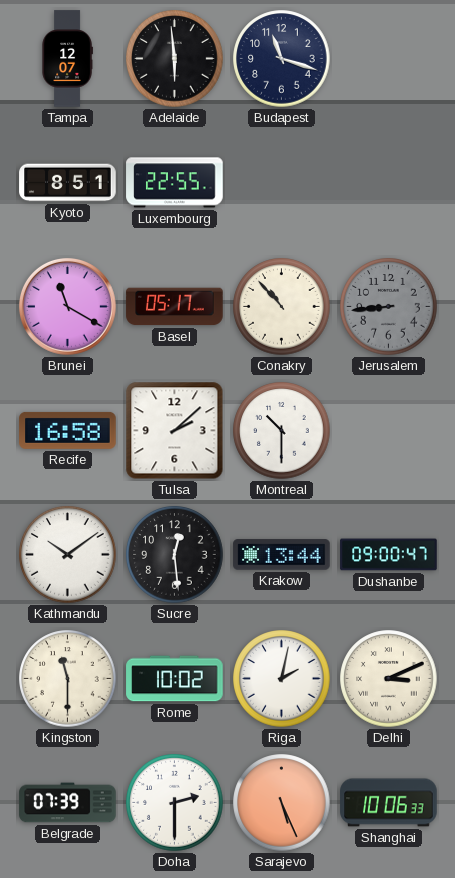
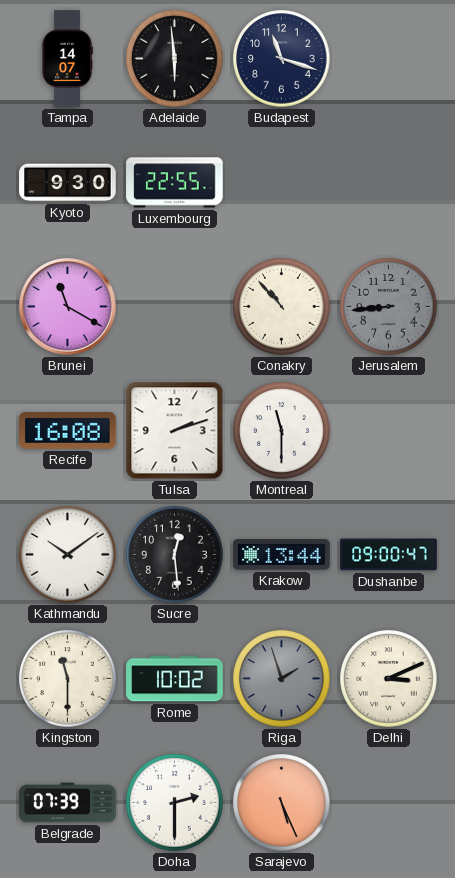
Tampa: 12:07 -> 14:07
Kyoto: 8:51 -> 9:30
Basel: 05:17 -> none
Recife: 16:58 -> 16:08
Tulsa: 2:08 -> 2:12
Montreal: 10:30 -> 11:30
Riga: 2:02 -> 1:57
Riga dial: white -> grey
Shanghai: 10:06 -> none
